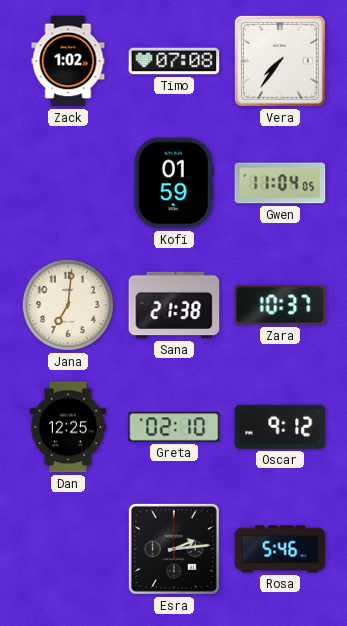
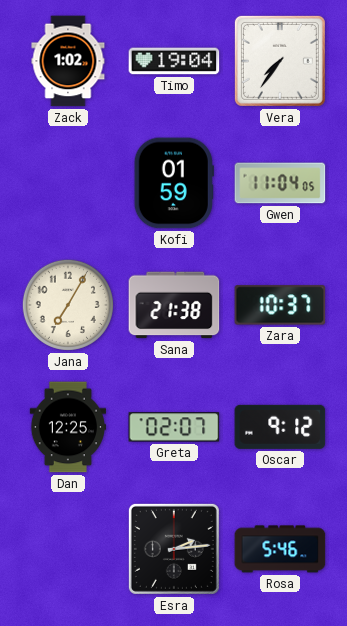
Timo: 07:08 -> 19:04
Jana: 7:01 -> 7:05
Greta: 02:10 -> 02:07
